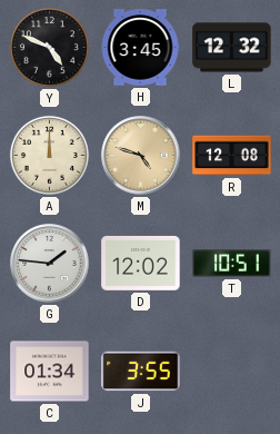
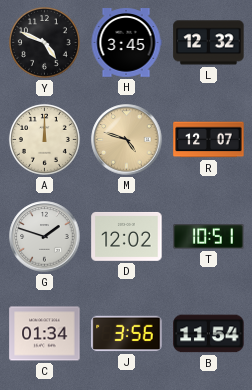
R: 12:08 -> 12:07
G: 1:46 -> 1:48
J: 3:55 -> 3:56
B: none -> 11:54
